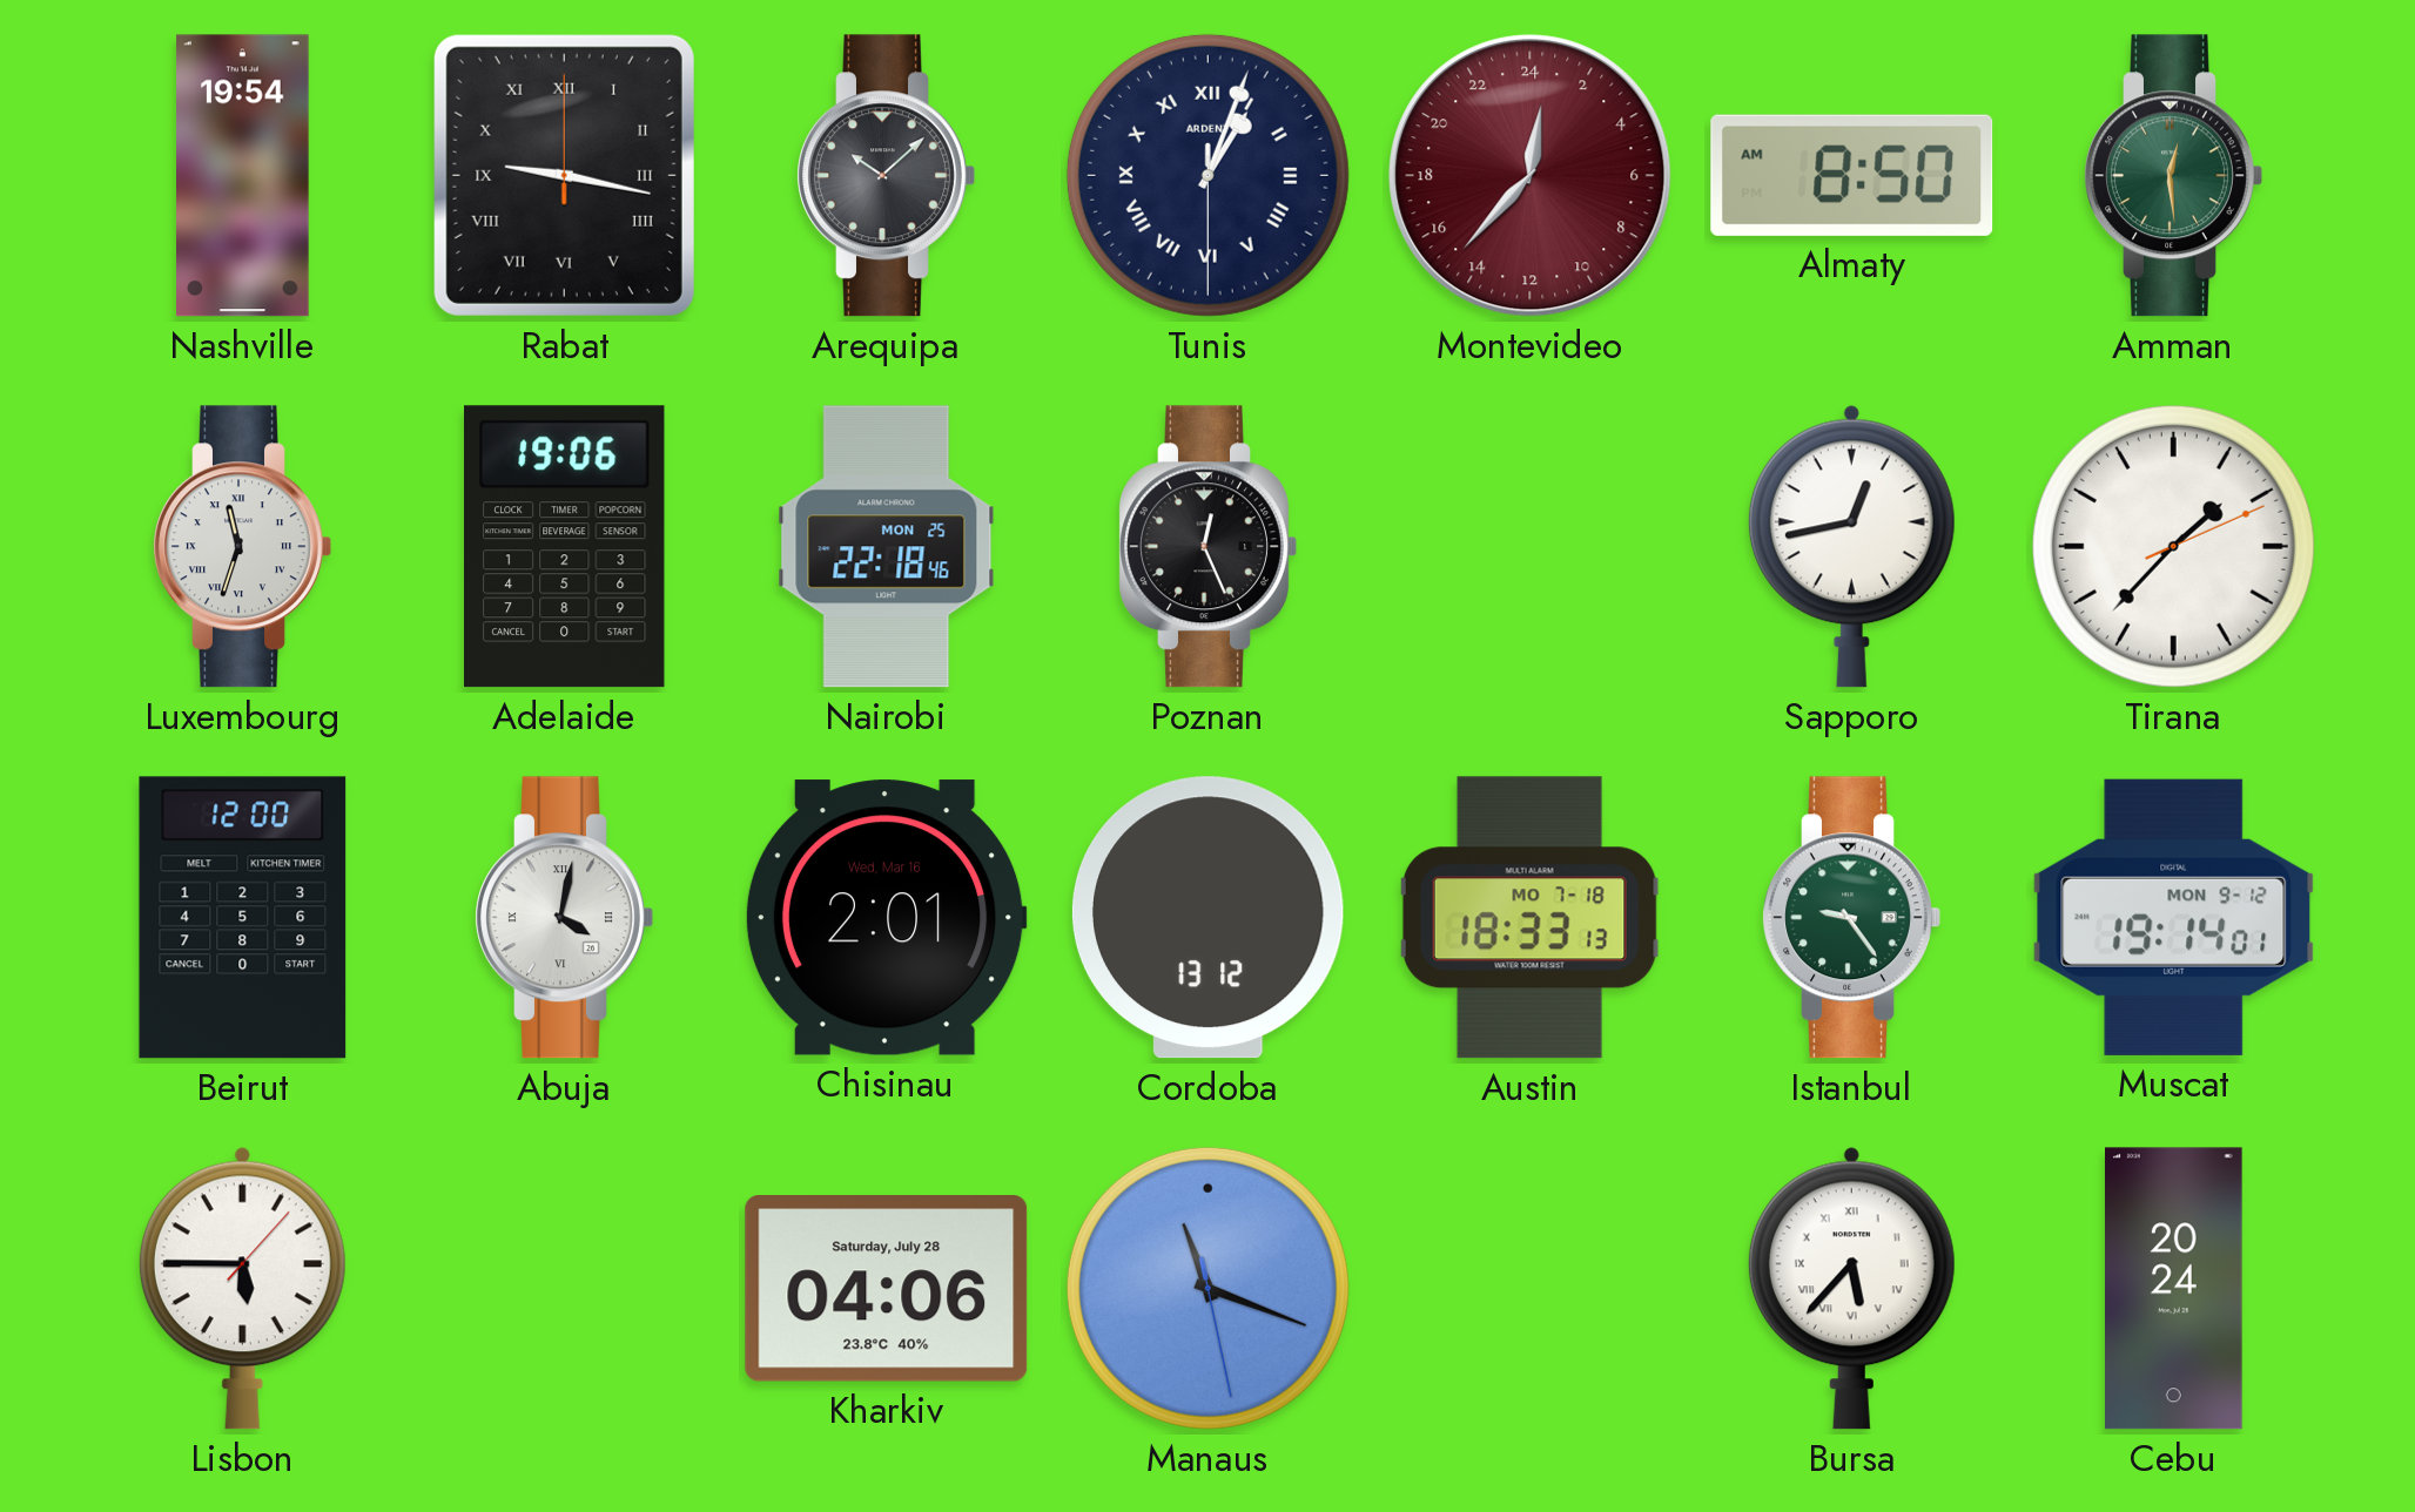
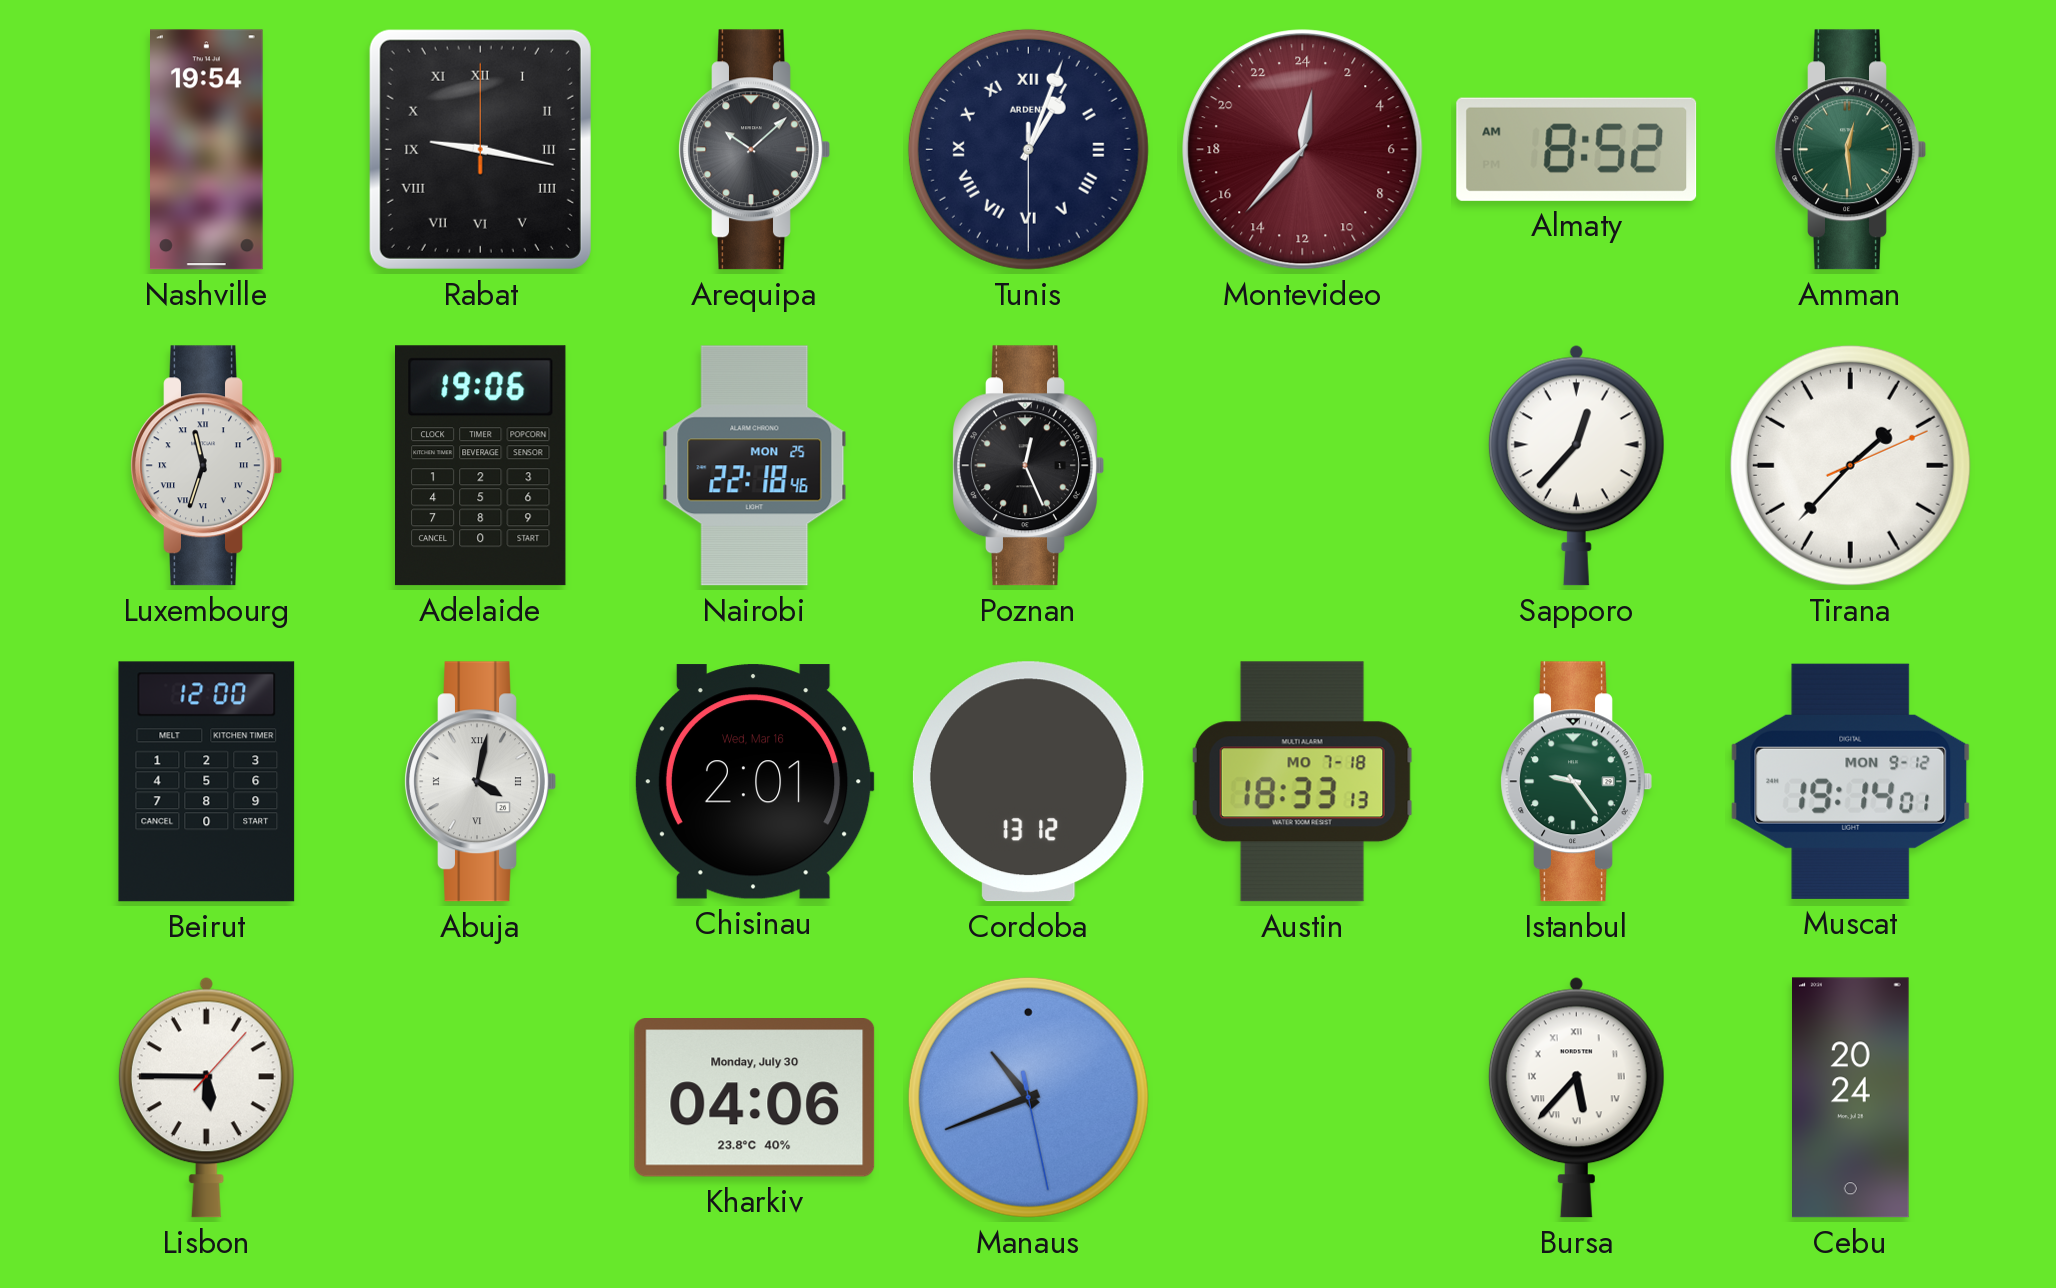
Almaty: 8:50 -> 8:52
Sapporo: 12:43 -> 12:37
Kharkiv date: Saturday, July 28 -> Monday, July 30
Manaus: 11:18 -> 10:41
